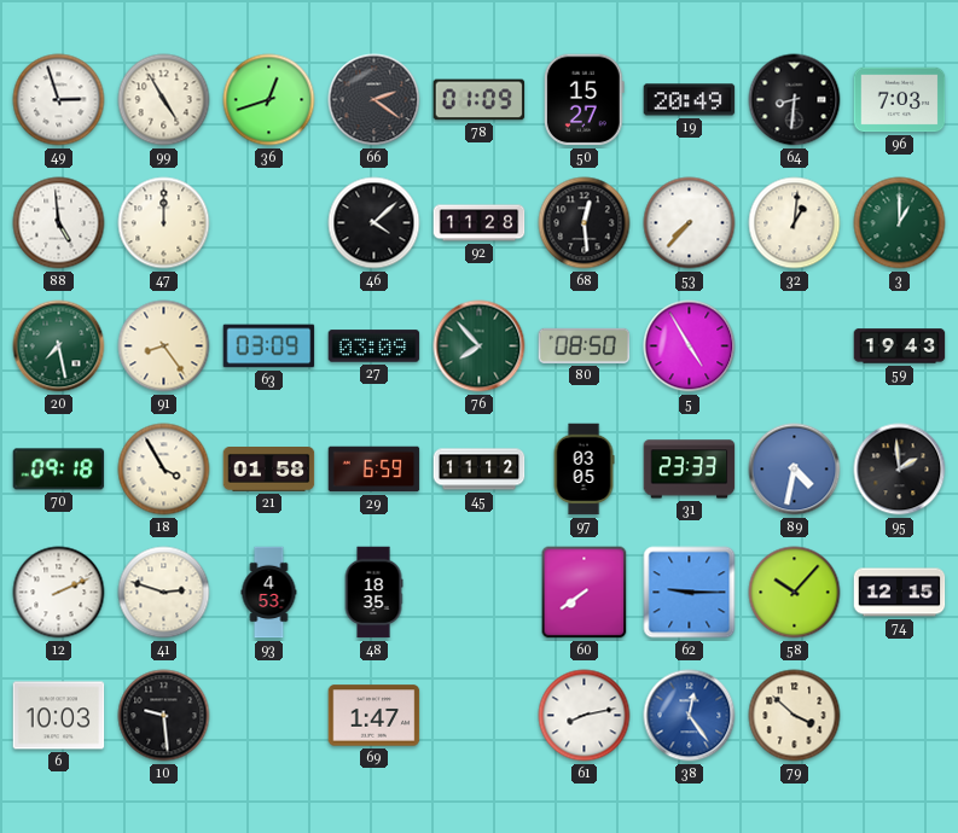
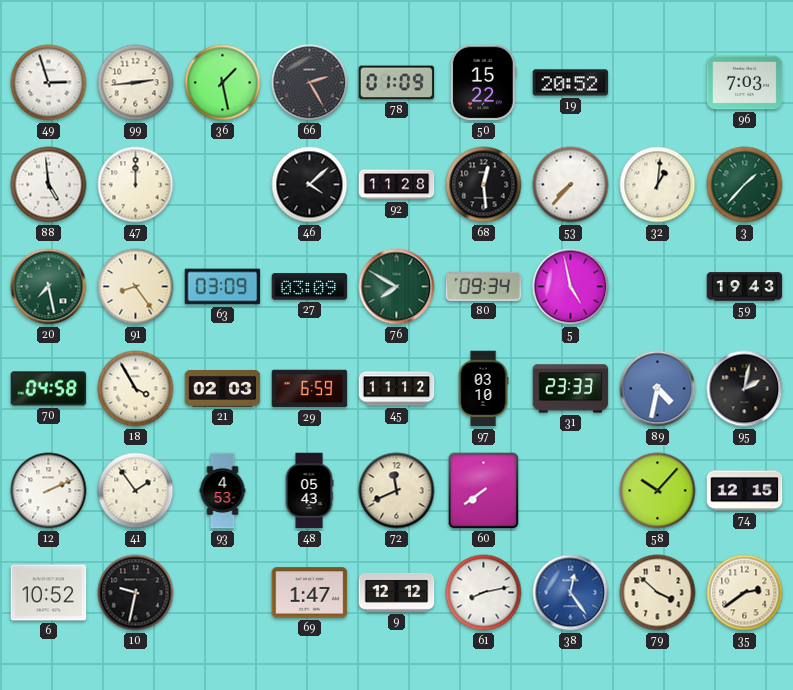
99: 4:55 -> 2:44
36: 12:42 -> 1:28
66: 2:21 -> 2:25
50: 15:27 -> 15:22
19: 20:49 -> 20:52
64: 8:31 -> none
3: 1:00 -> 1:37
76: 7:53 -> 7:50
80: 08:50 -> 09:34
5: 4:55 -> 4:58
70: 09:18 -> 04:58
21: 01:58 -> 02:03
97: 03:05 -> 03:10
95: 1:59 -> 2:02
41: 2:48 -> 1:54
48: 18:35 -> 05:43
72: none -> 11:41
62: 9:15 -> none
6: 10:03 -> 10:52
10: 9:29 -> 9:32
9: none -> 12:12
35: none -> 2:39
